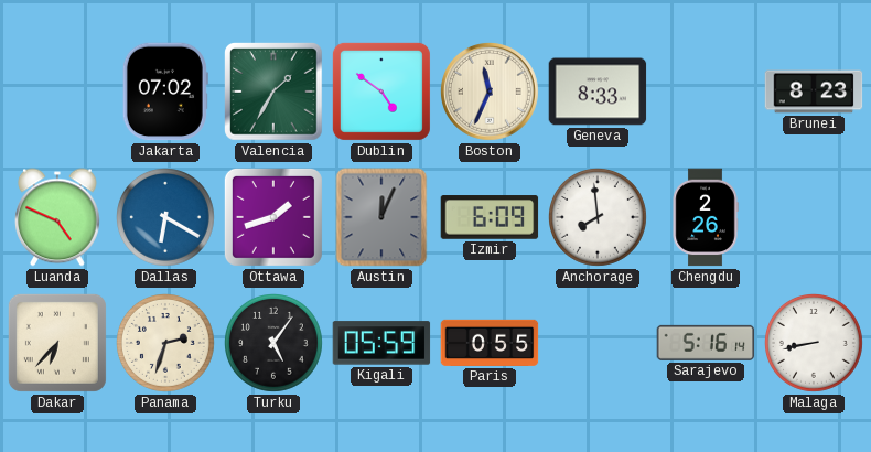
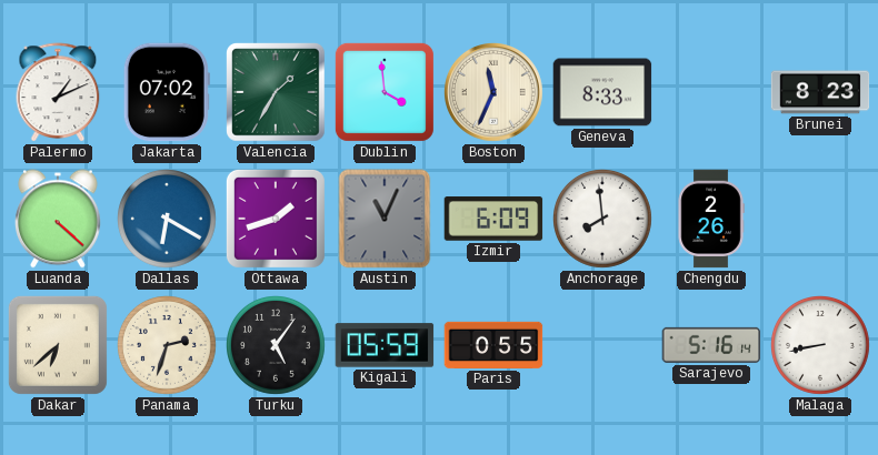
Palermo: none -> 1:11
Dublin: 4:51 -> 3:59
Luanda: 4:49 -> 4:22
Austin: 12:04 -> 11:04
Dakar: 6:37 -> 6:38
